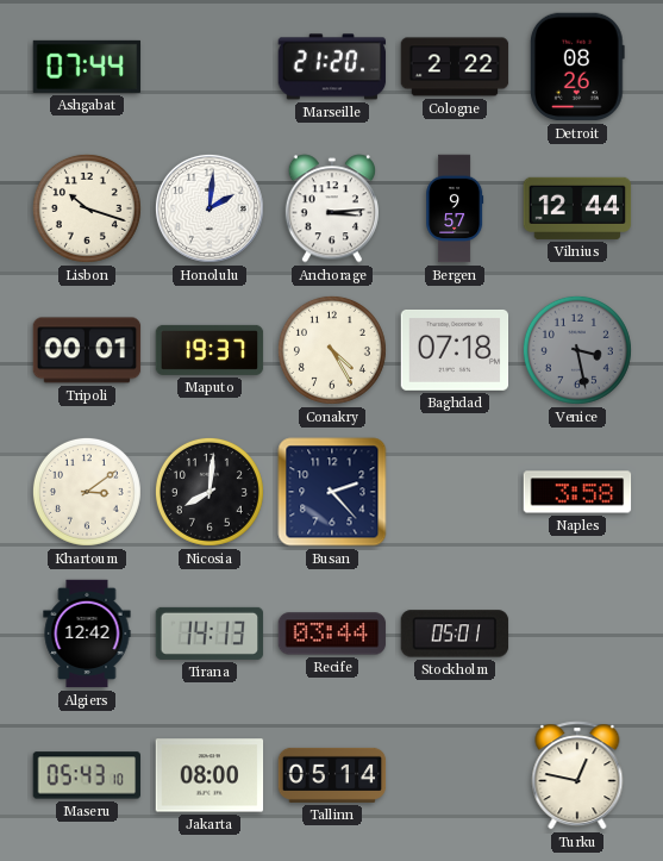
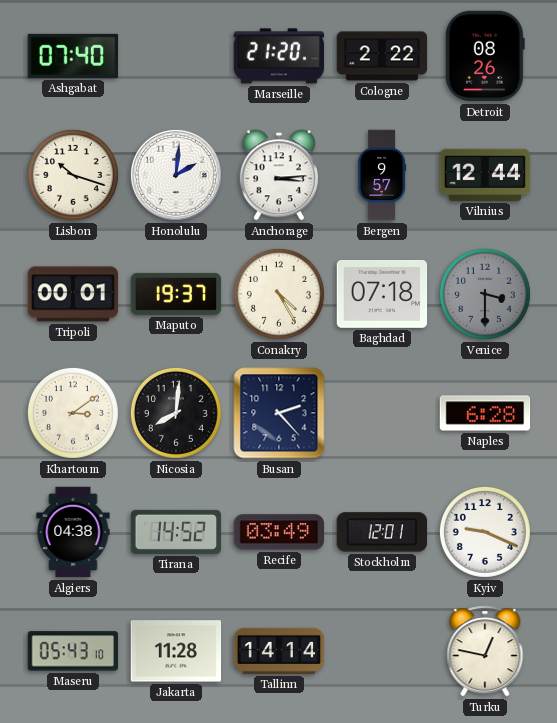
Ashgabat: 07:44 -> 07:40
Venice: 3:28 -> 3:30
Naples: 3:58 -> 6:28
Algiers: 12:42 -> 04:38
Tirana: 14:13 -> 14:52
Recife: 03:44 -> 03:49
Stockholm: 05:01 -> 12:01
Kyiv: none -> 9:19
Jakarta: 08:00 -> 11:28
Tallinn: 05:14 -> 14:14
